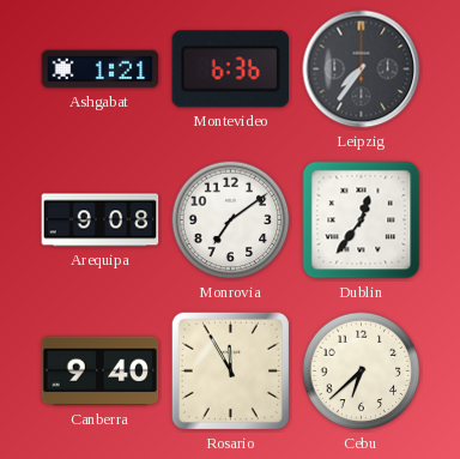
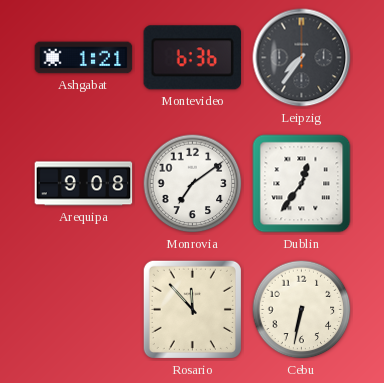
Canberra: 9:40 -> none
Rosario: 11:55 -> 11:53
Cebu: 6:38 -> 6:32
